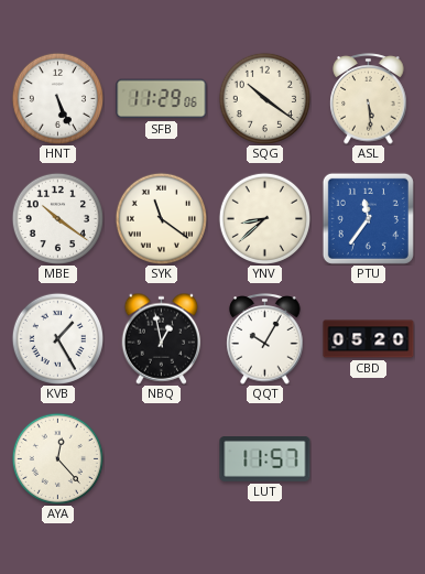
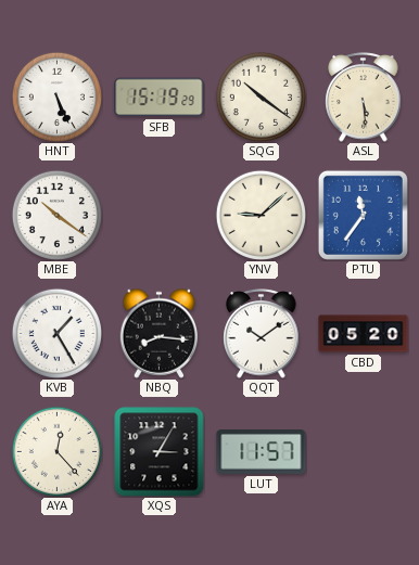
SFB: 11:29 -> 15:19
SYK: 11:21 -> none
YNV: 8:38 -> 9:08
NBQ: 12:58 -> 8:16
QQT: 10:05 -> 10:09
XQS: none -> 3:05
